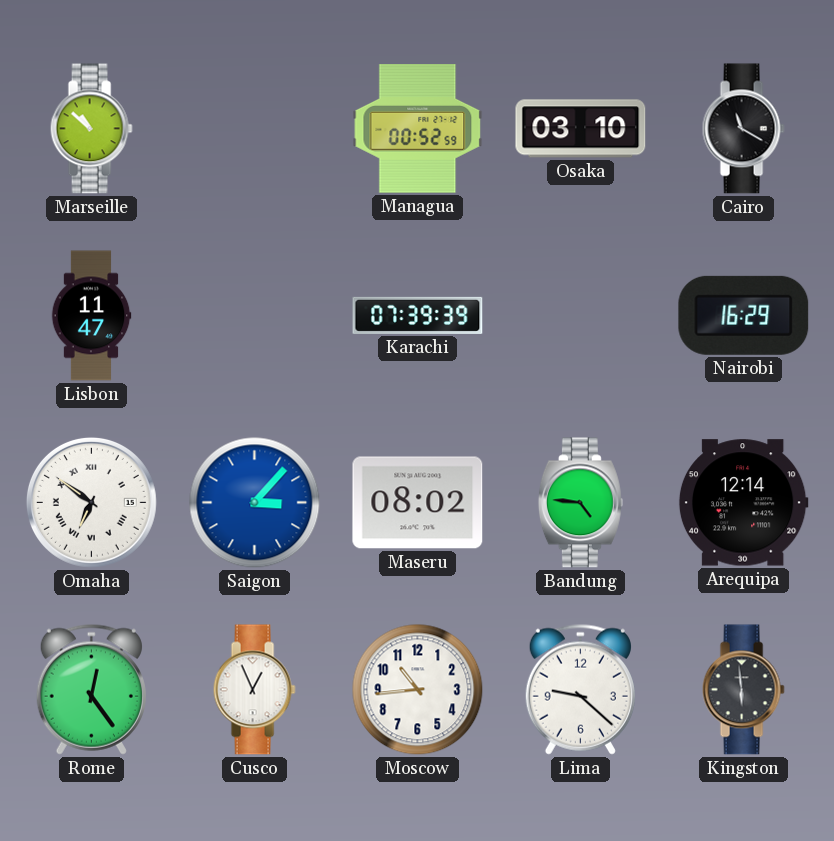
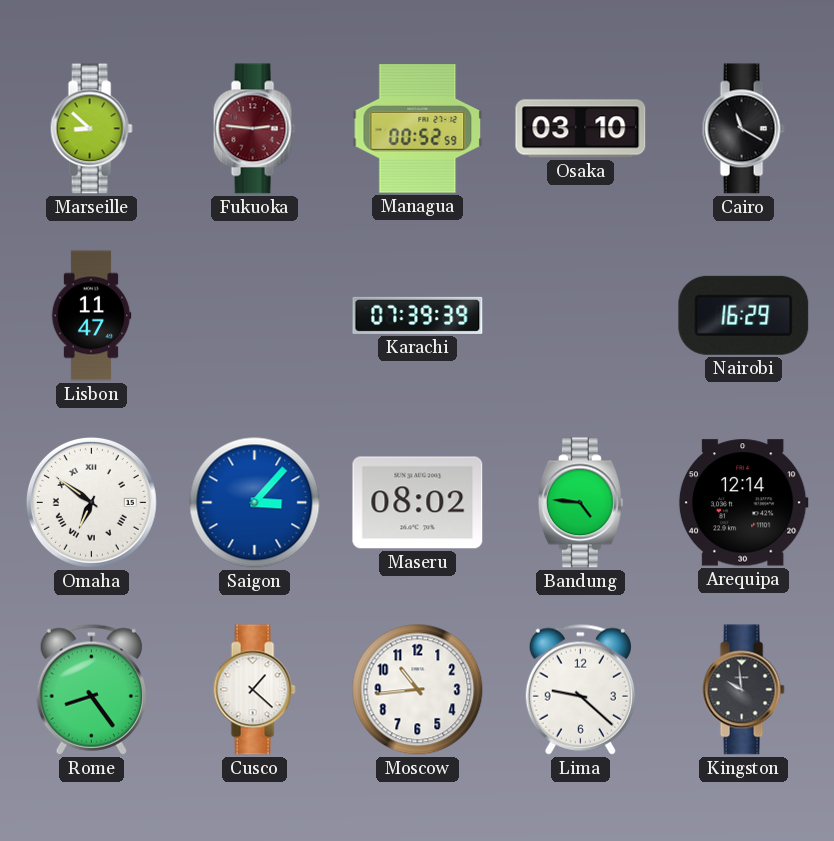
Marseille: 10:52 -> 8:52
Fukuoka: none -> 2:46
Rome: 12:24 -> 8:24
Cusco: 12:56 -> 1:22
Kingston: 5:59 -> 9:59
